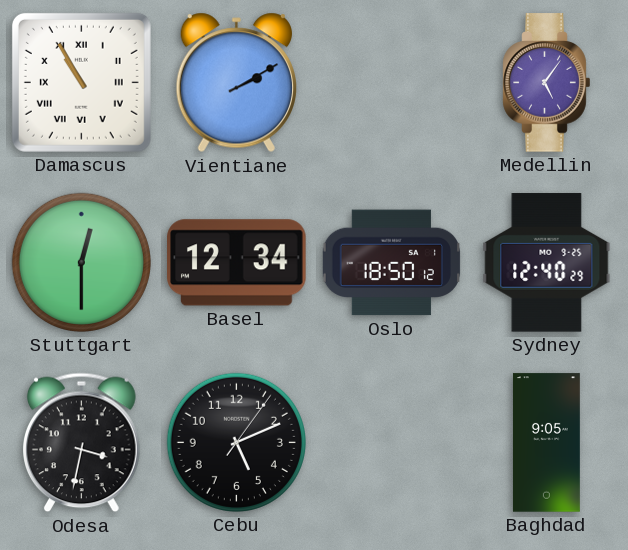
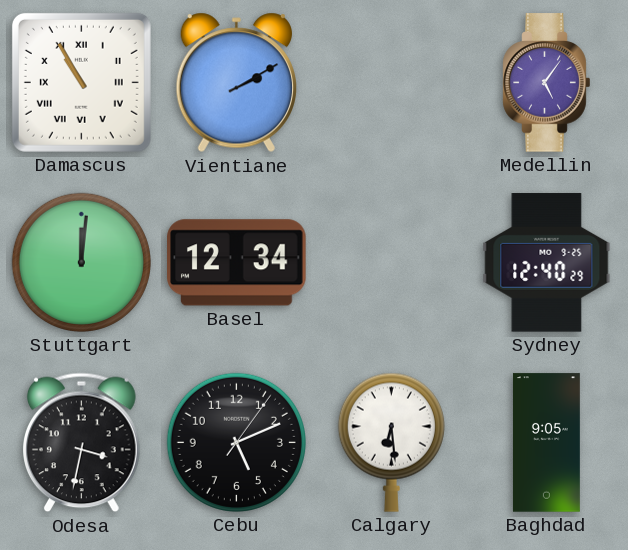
Stuttgart: 12:30 -> 12:01
Oslo: 18:50 -> none
Calgary: none -> 6:29
